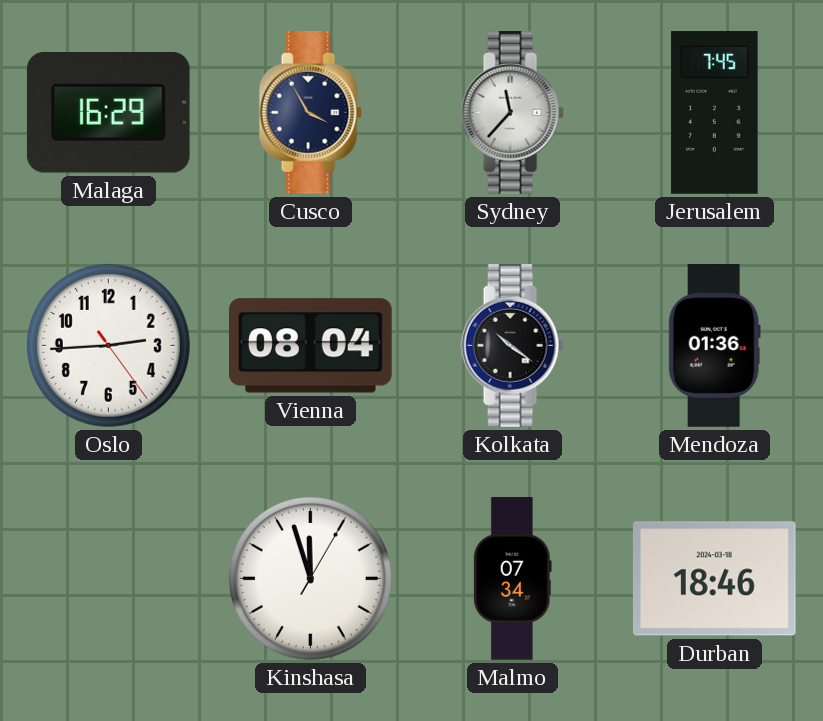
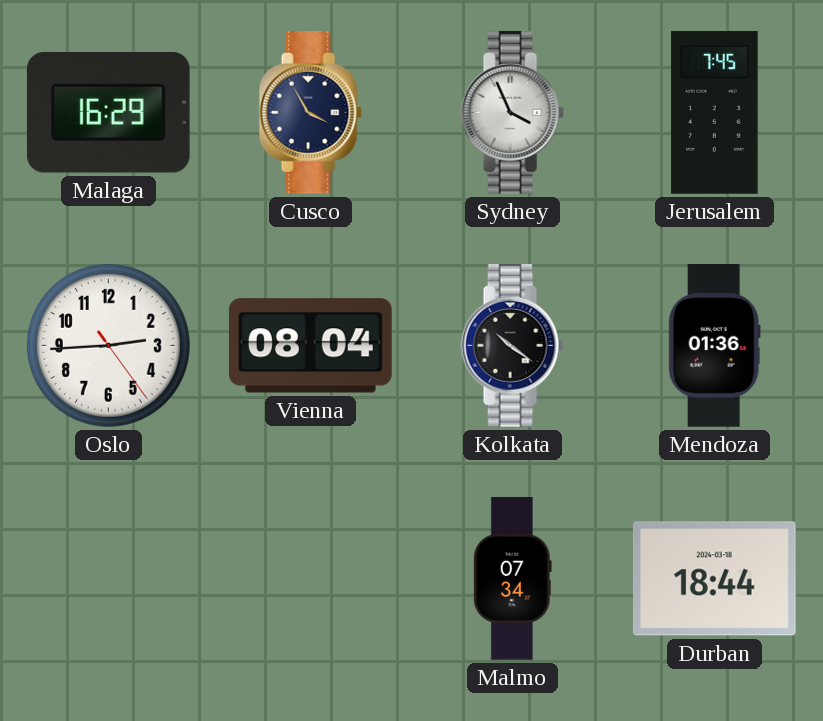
Sydney: 11:37 -> 3:56
Kinshasa: 11:57 -> none
Durban: 18:46 -> 18:44
